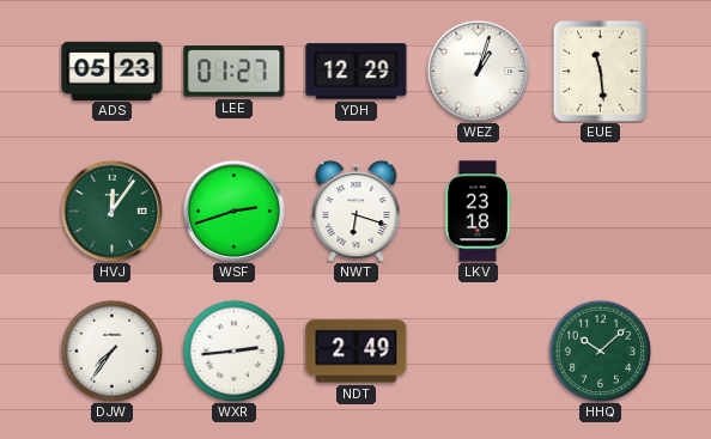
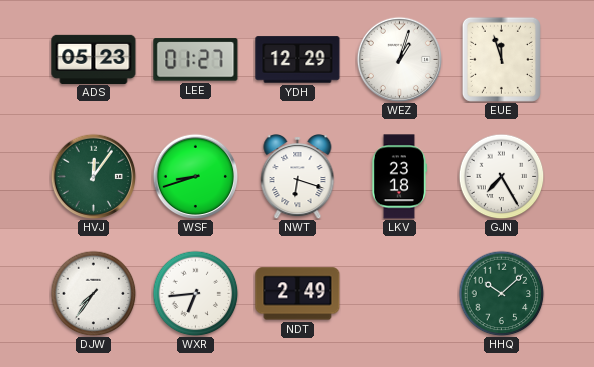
EUE: 11:29 -> 11:57
WSF: 2:42 -> 8:42
GJN: none -> 7:25
WXR: 2:44 -> 6:44
